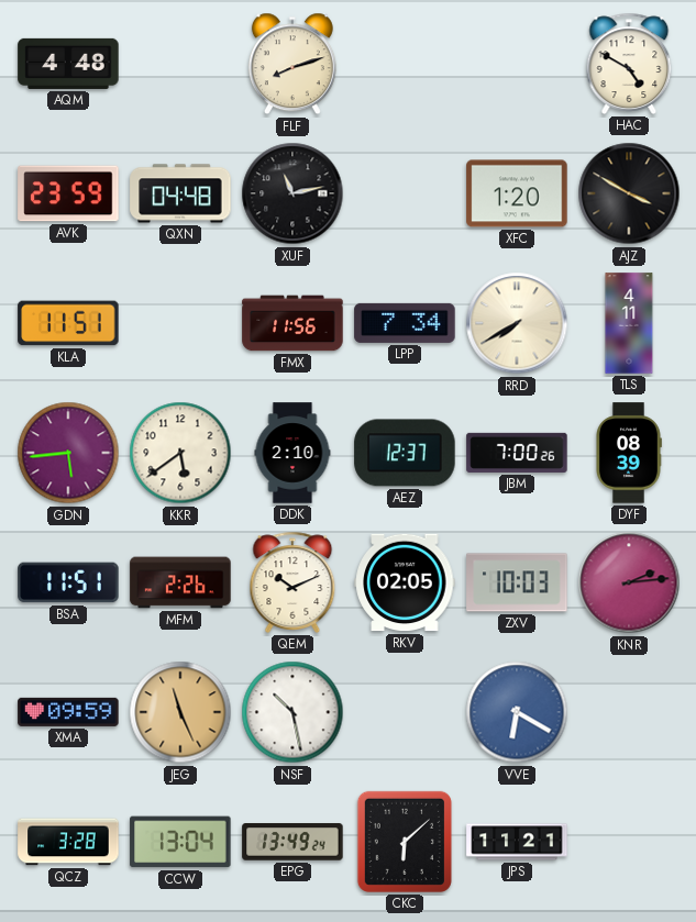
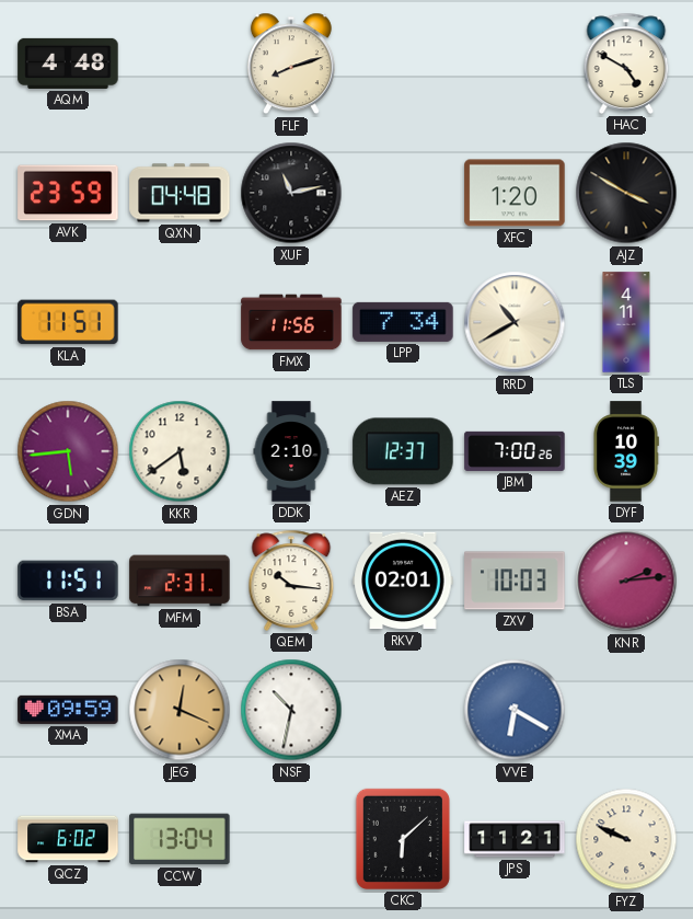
RRD: 7:40 -> 10:40
DYF: 08:39 -> 10:39
MFM: 2:26 -> 2:31
QEM: 10:11 -> 10:16
RKV: 02:05 -> 02:01
JEG: 11:26 -> 12:19
NSF: 10:28 -> 10:32
QCZ: 3:28 -> 6:02
EPG: 13:49 -> none
FYZ: none -> 9:49
